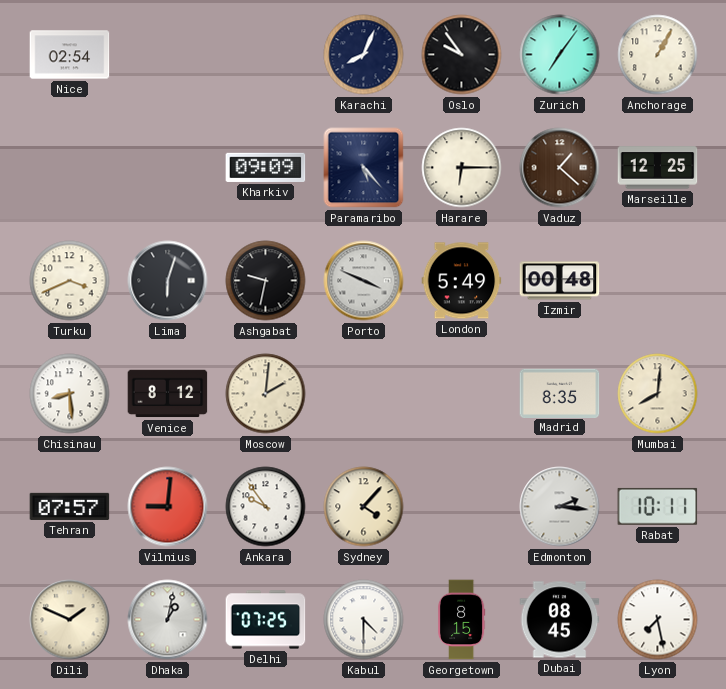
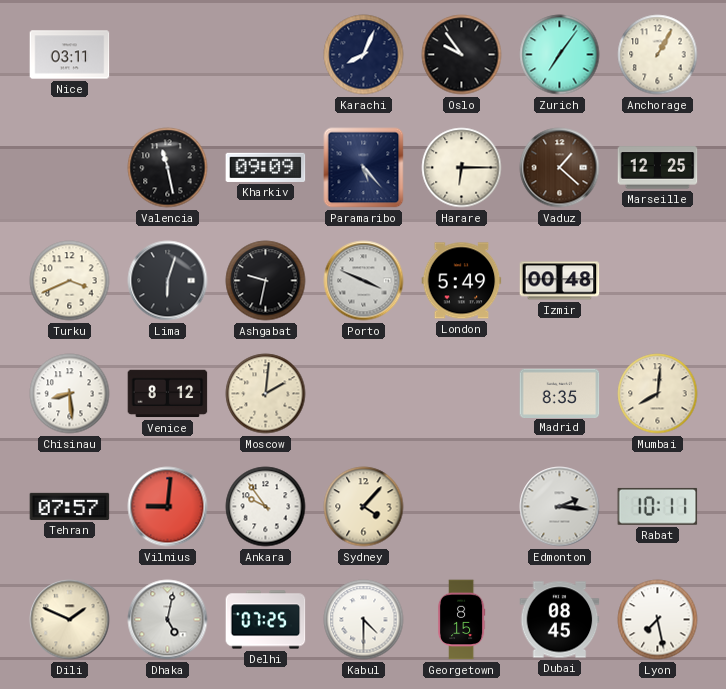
Nice: 02:54 -> 03:11
Valencia: none -> 11:28
Dhaka: 1:02 -> 5:02
